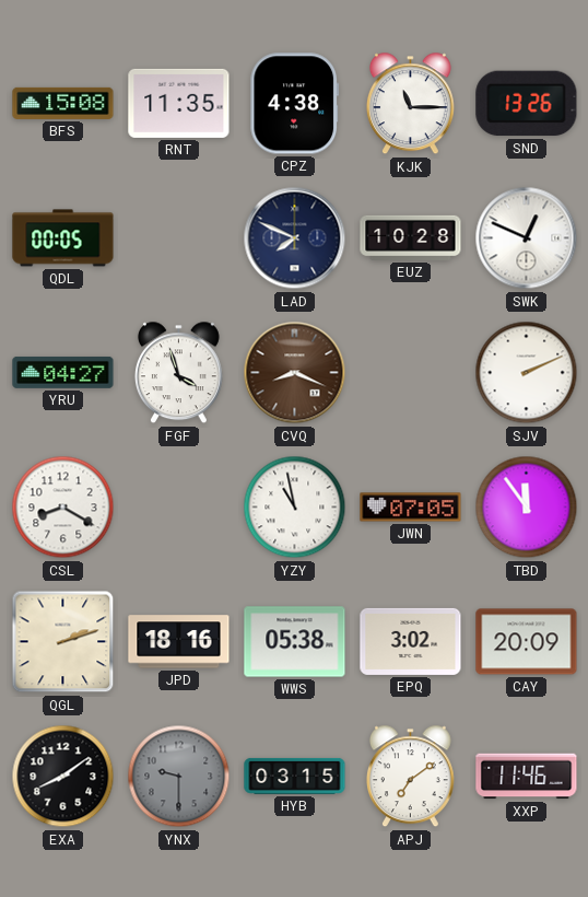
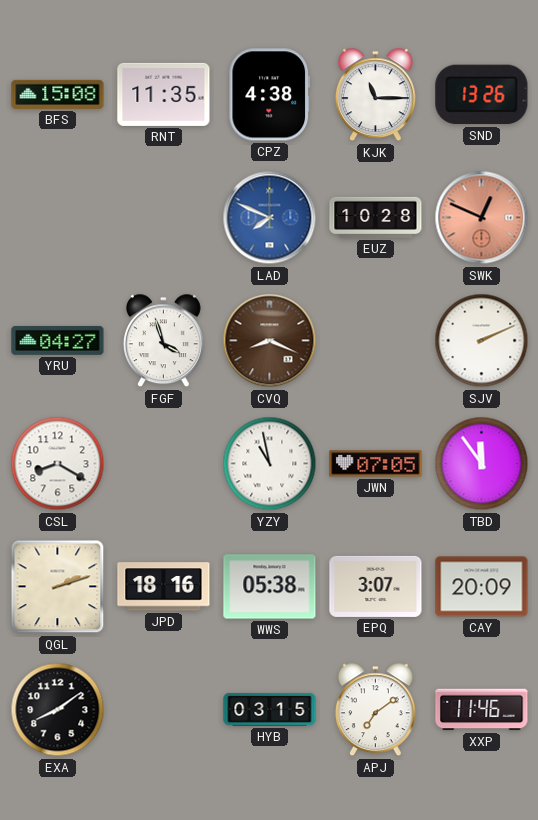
QDL: 00:05 -> none
LAD dial: navy -> blue
SWK dial: white -> salmon
EPQ: 3:02 -> 3:07
YNX: 9:30 -> none
